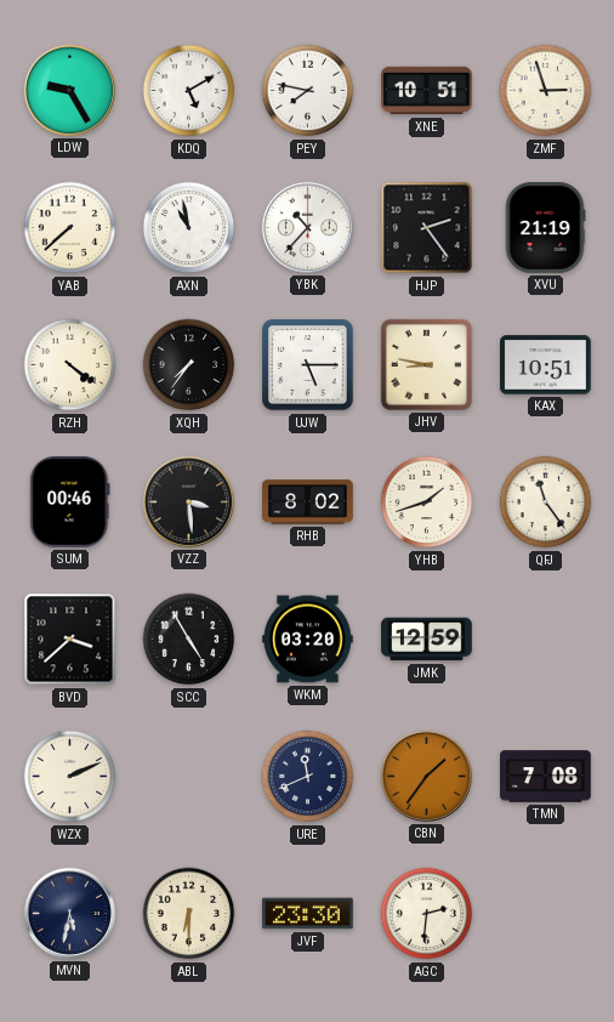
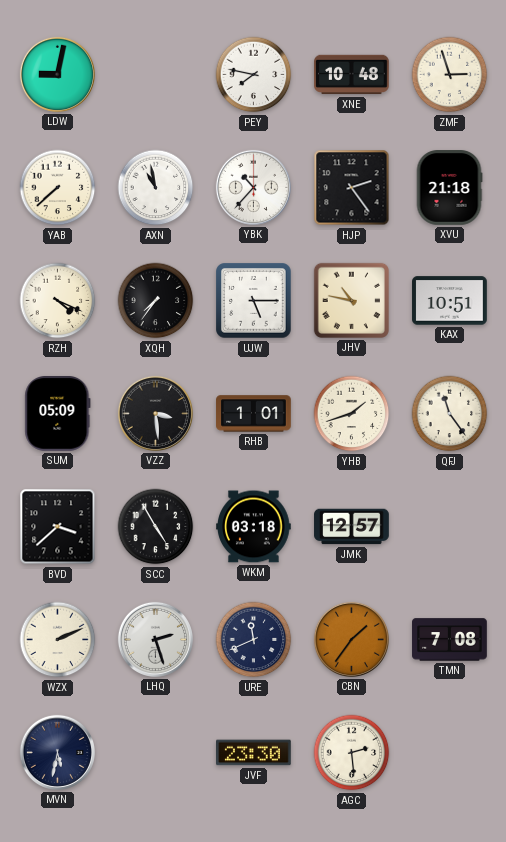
LDW: 9:25 -> 9:02
KDQ: 5:10 -> none
XNE: 10:51 -> 10:48
XVU: 21:19 -> 21:18
RZH: 4:21 -> 4:19
JHV: 8:47 -> 10:47
SUM: 00:46 -> 05:09
RHB: 8:02 -> 1:01
WKM: 03:20 -> 03:18
JMK: 12:59 -> 12:57
LHQ: none -> 2:27
ABL: 6:30 -> none
AGC: 2:31 -> 2:29
